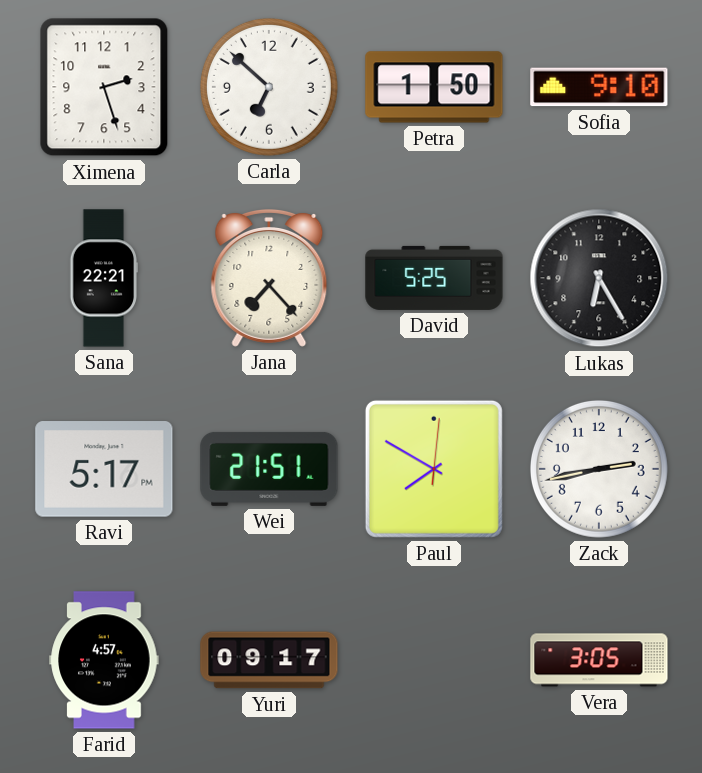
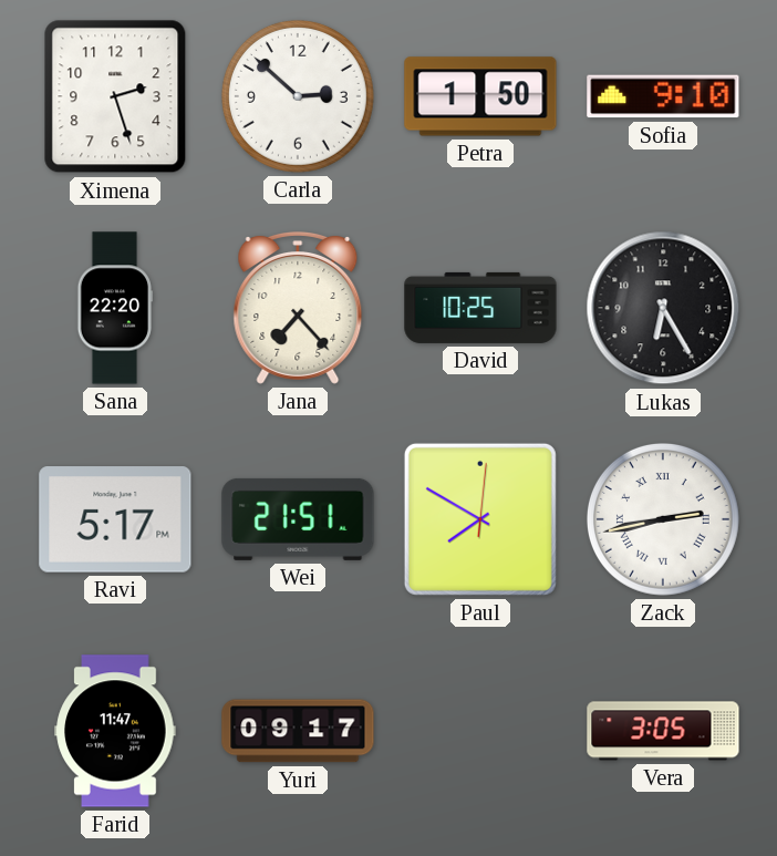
Carla: 6:52 -> 2:52
Sana: 22:21 -> 22:20
David: 5:25 -> 10:25
Zack numerals: Arabic -> Roman
Farid: 4:57 -> 11:47
